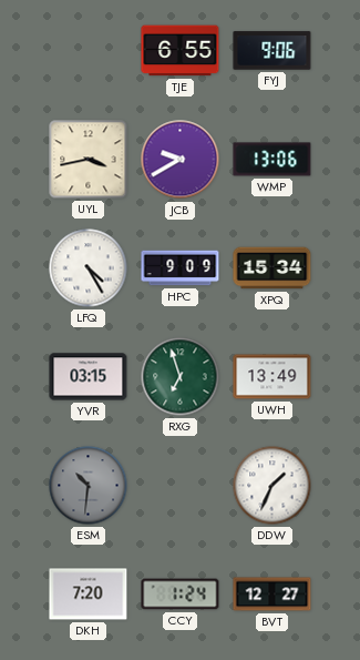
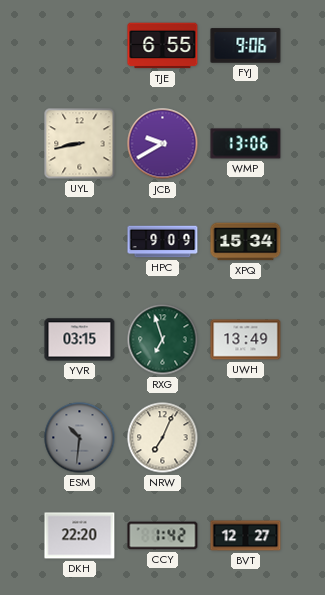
UYL: 3:43 -> 8:43
LFQ: 4:25 -> none
NRW: none -> 7:04
DDW: 1:34 -> none
DKH: 7:20 -> 22:20
CCY: 1:24 -> 1:42
